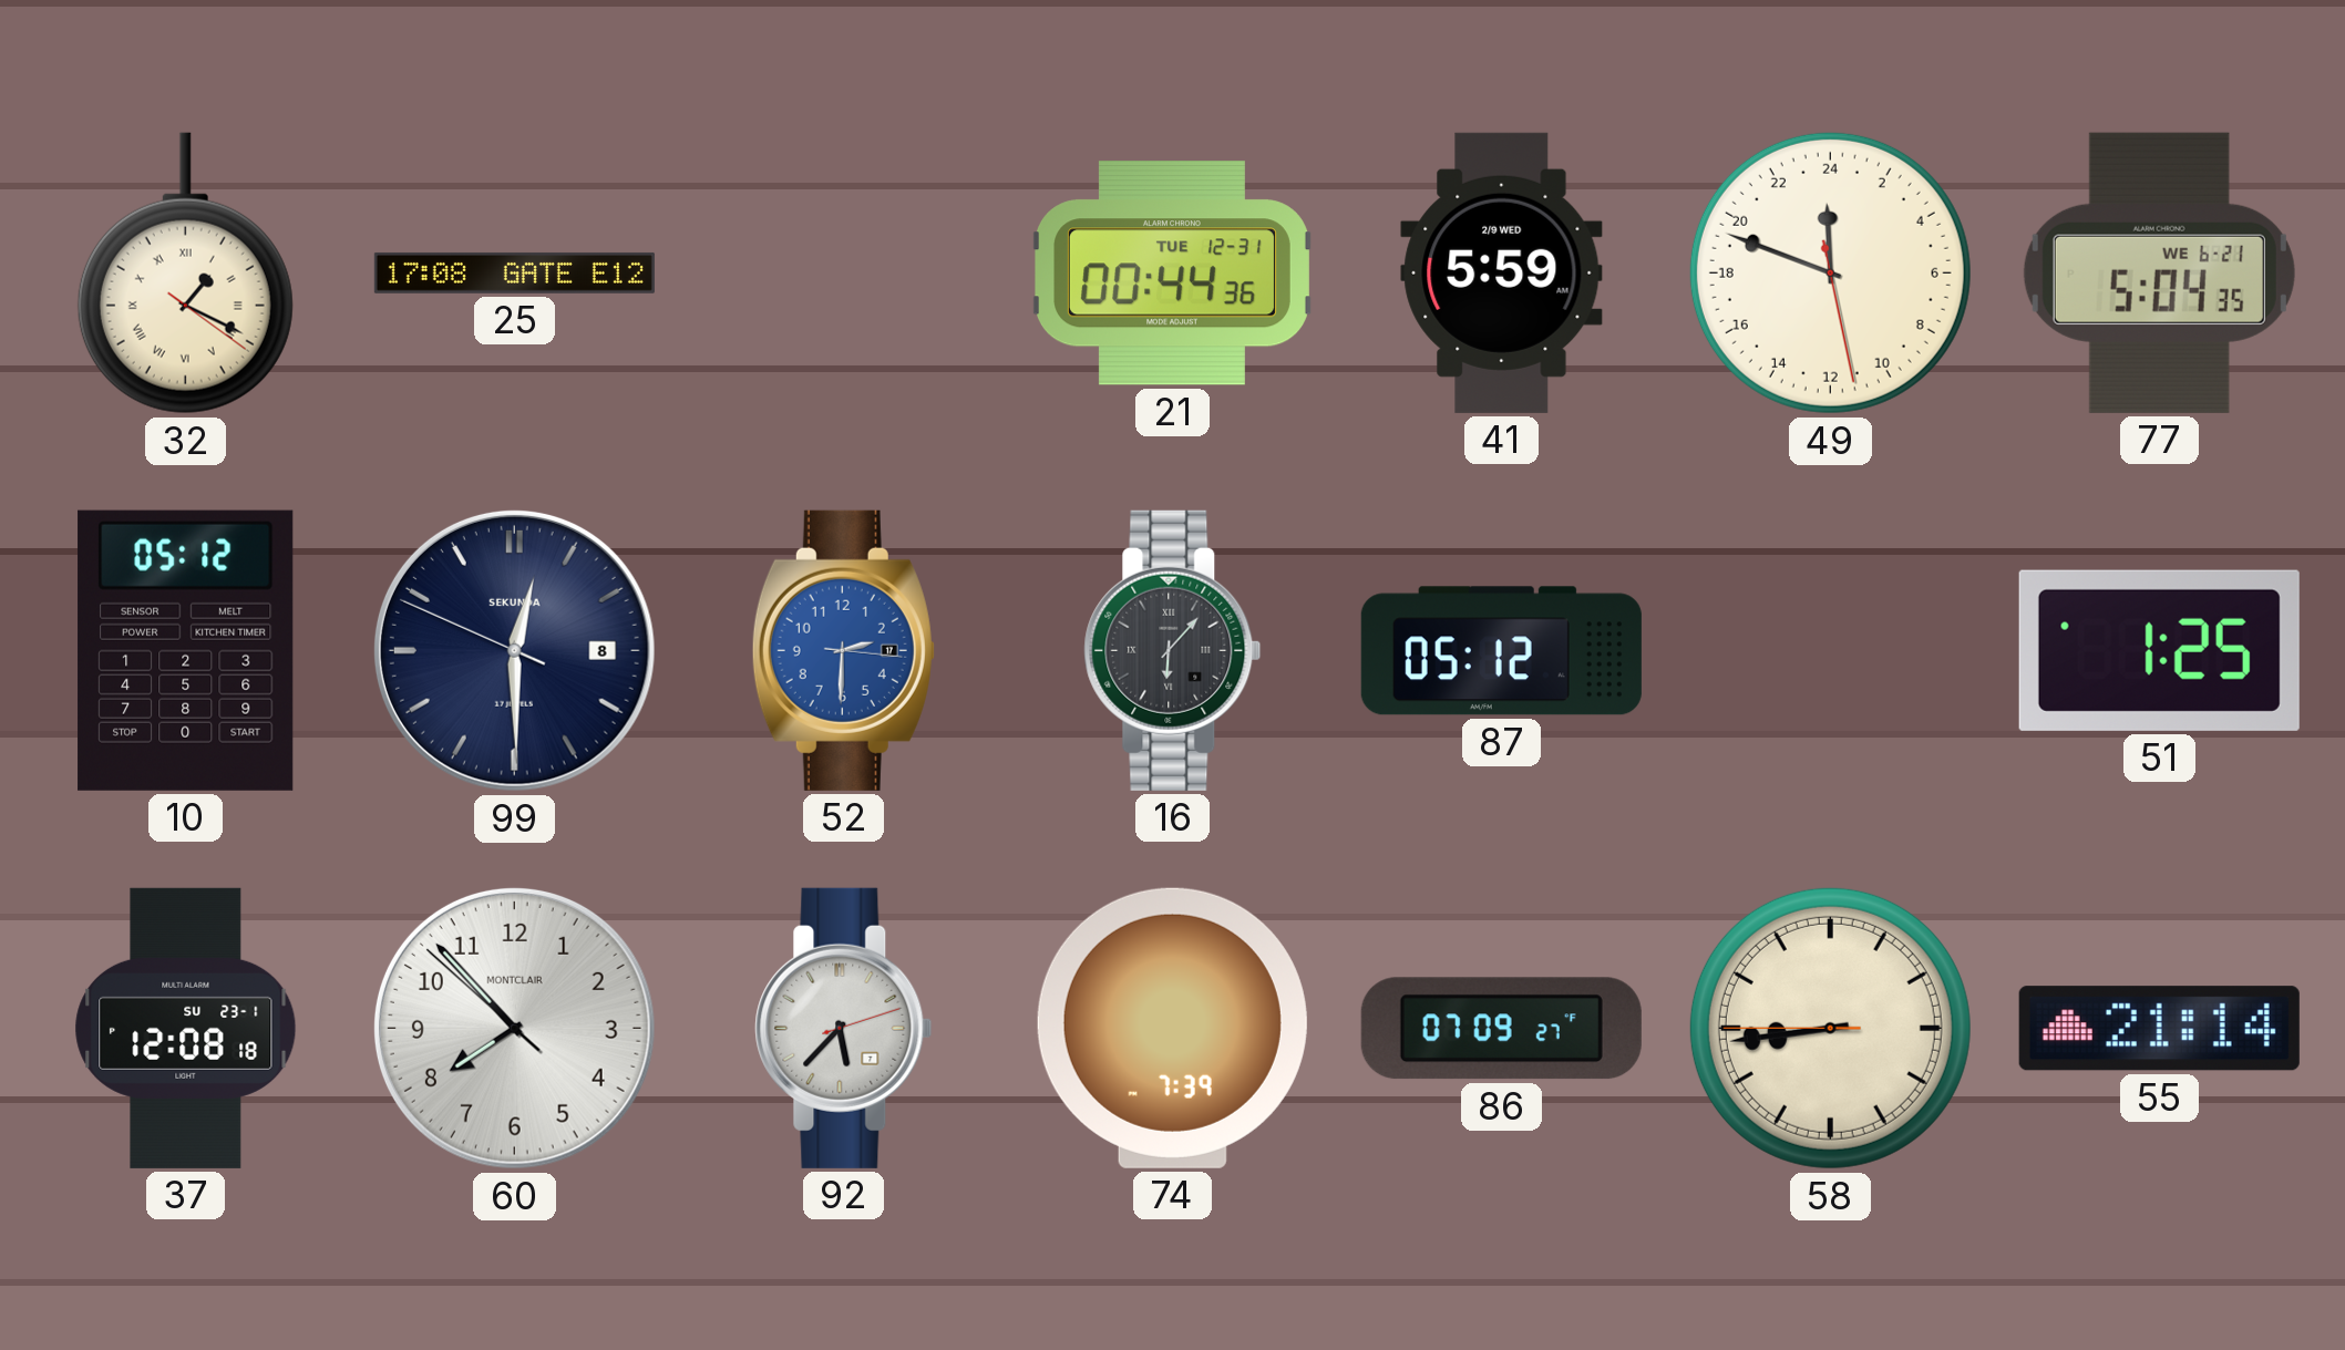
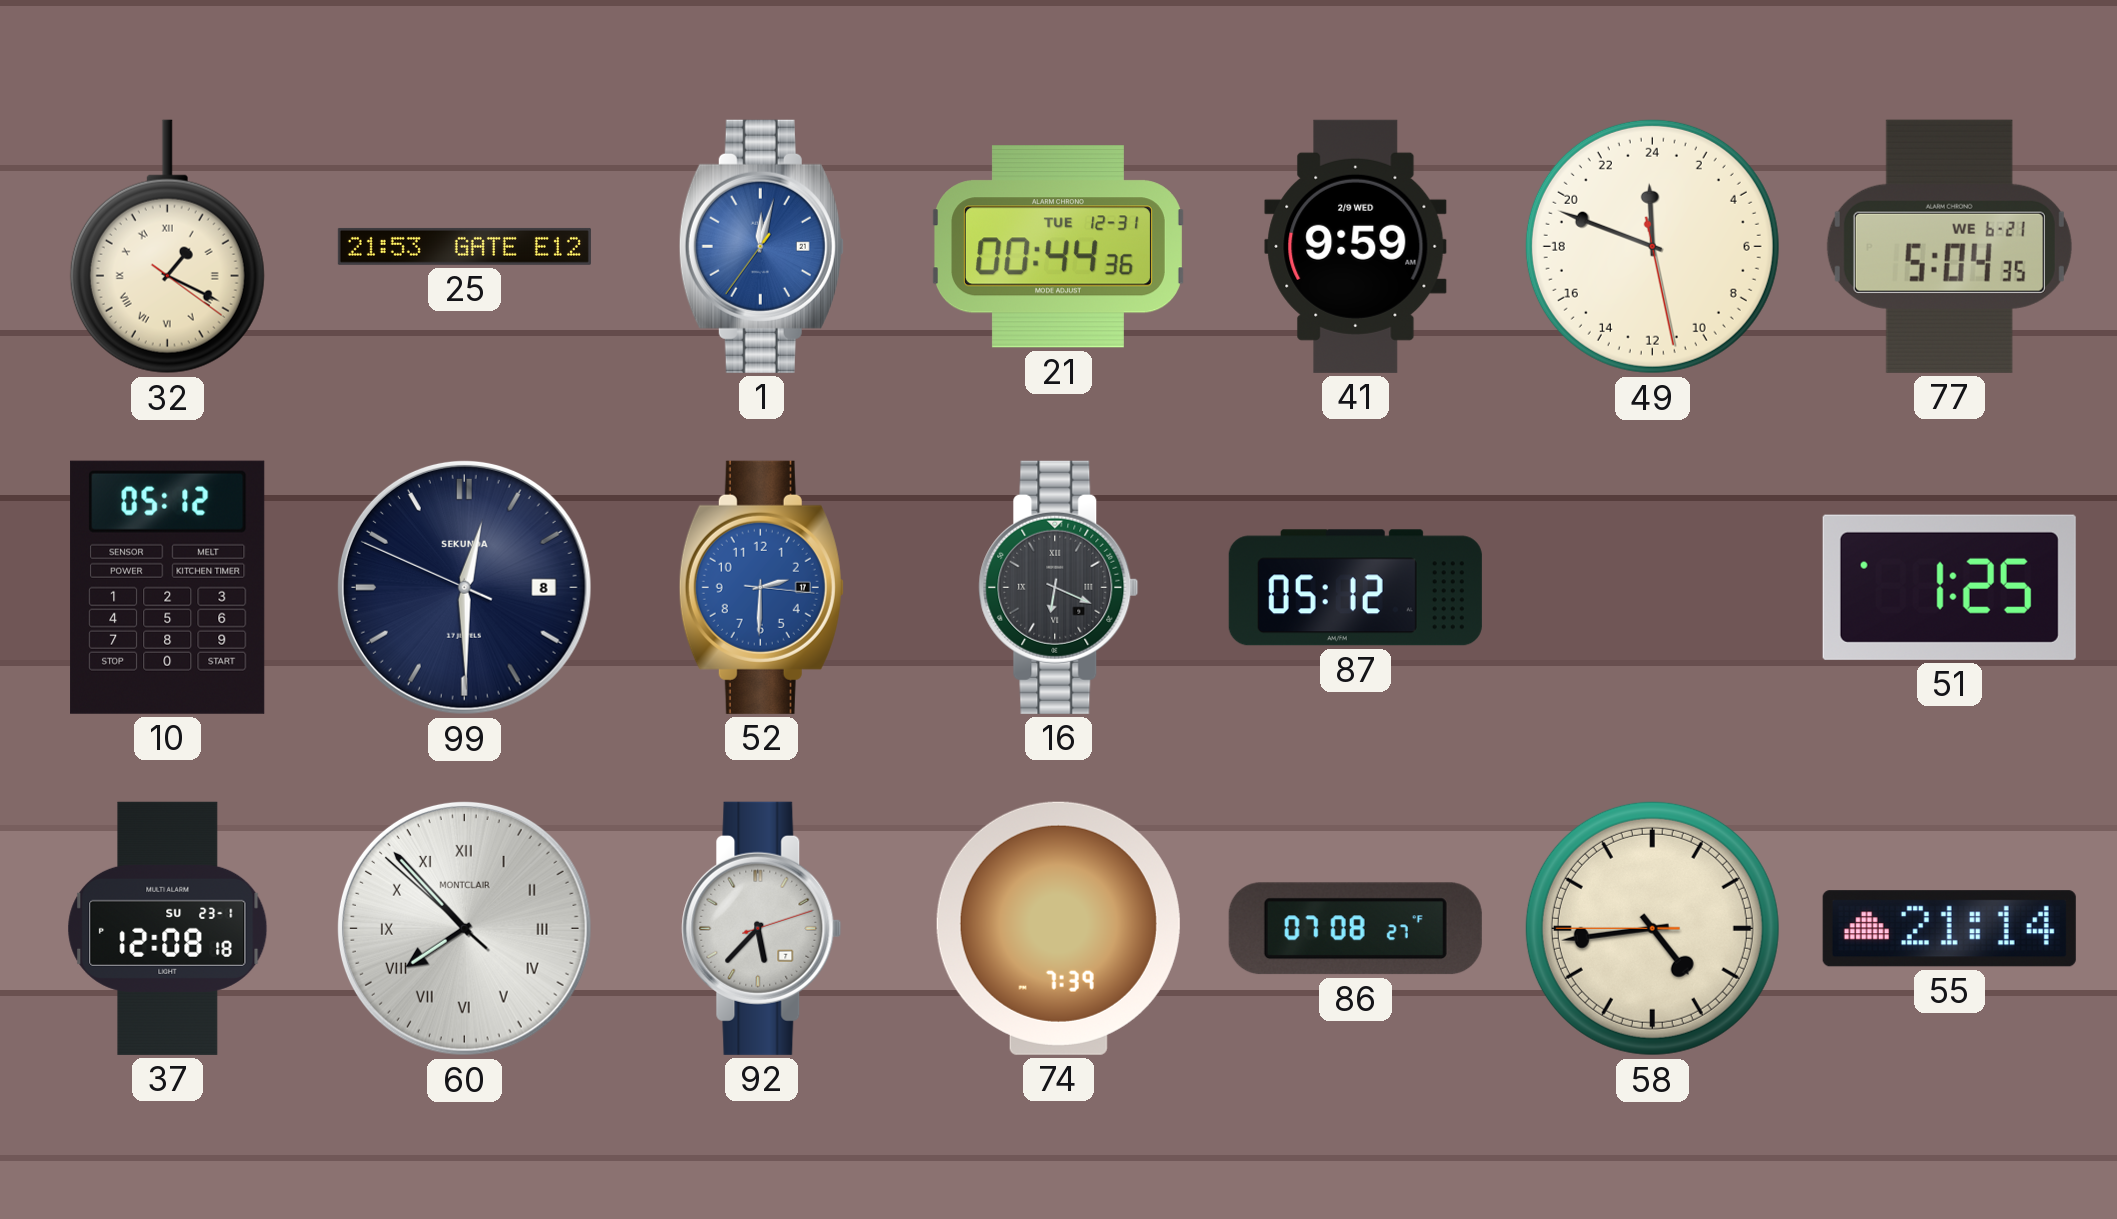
25: 17:08 -> 21:53
1: none -> 12:02
41: 5:59 -> 9:59
16: 6:07 -> 6:19
60 numerals: Arabic -> Roman
86: 07:09 -> 07:08
58: 8:43 -> 4:43
